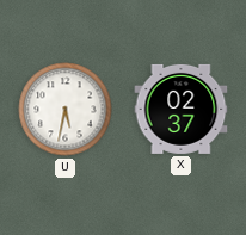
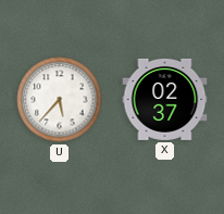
U: 5:32 -> 5:37
